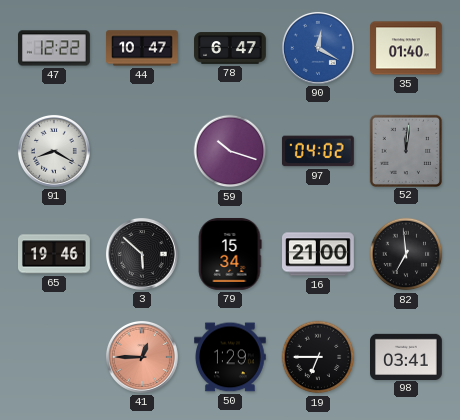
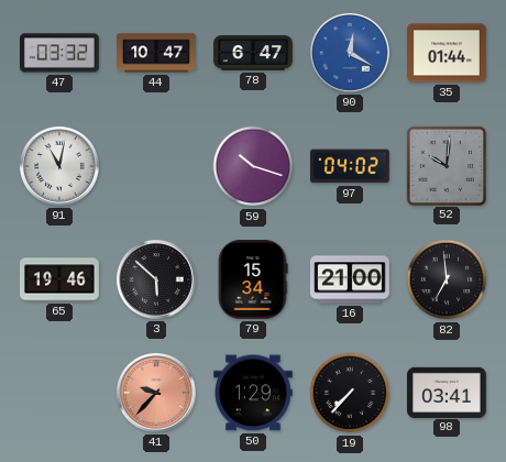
47: 12:22 -> 03:32
35: 01:40 -> 01:44
91: 8:20 -> 11:02
52: 12:01 -> 10:01
41: 12:45 -> 9:37
19: 6:45 -> 7:37
